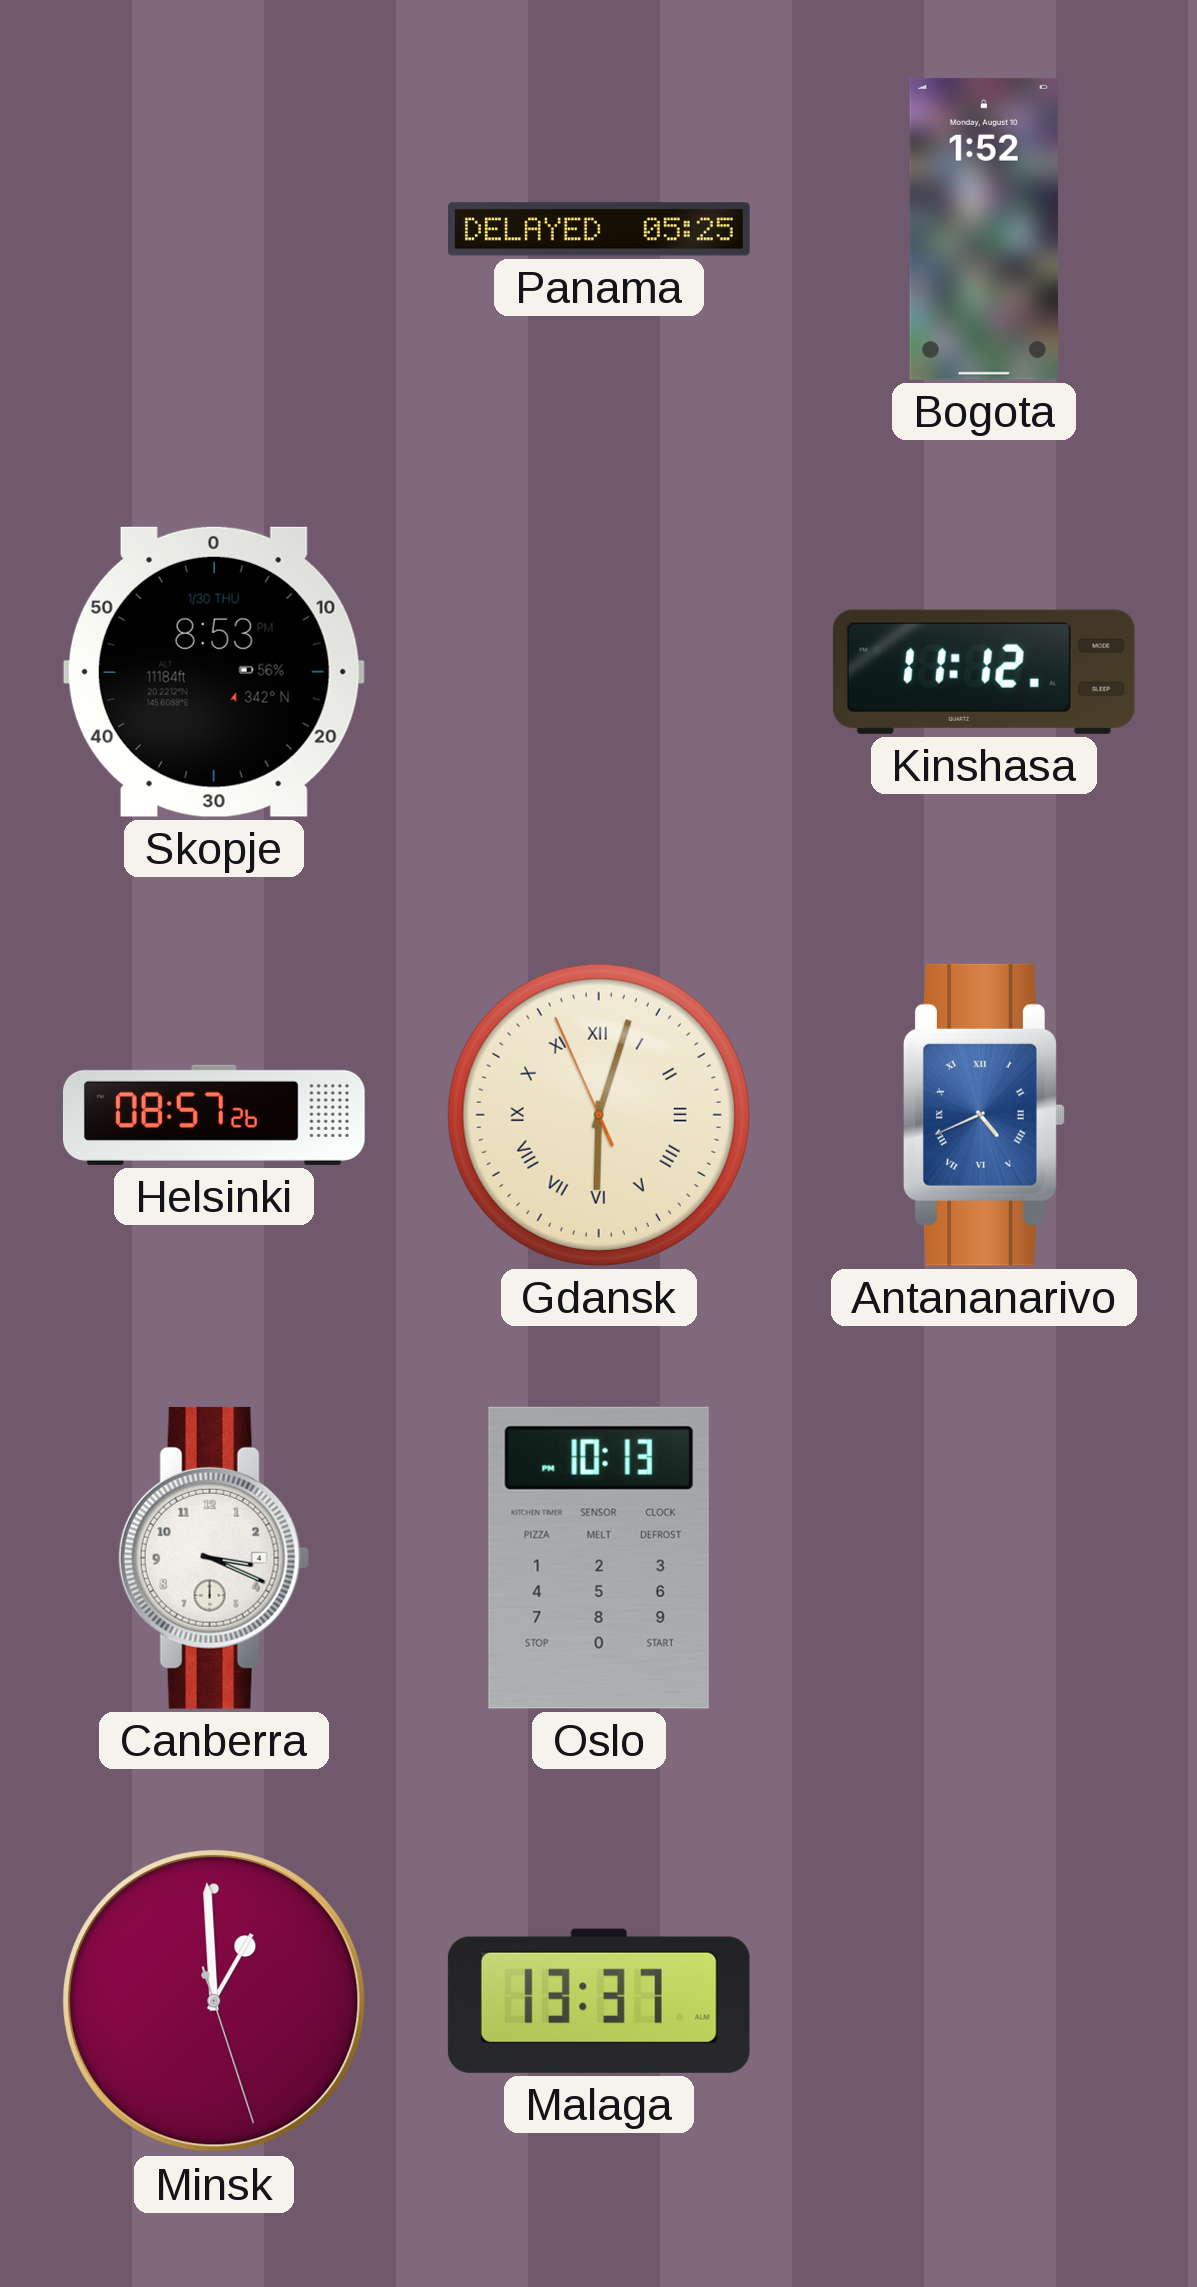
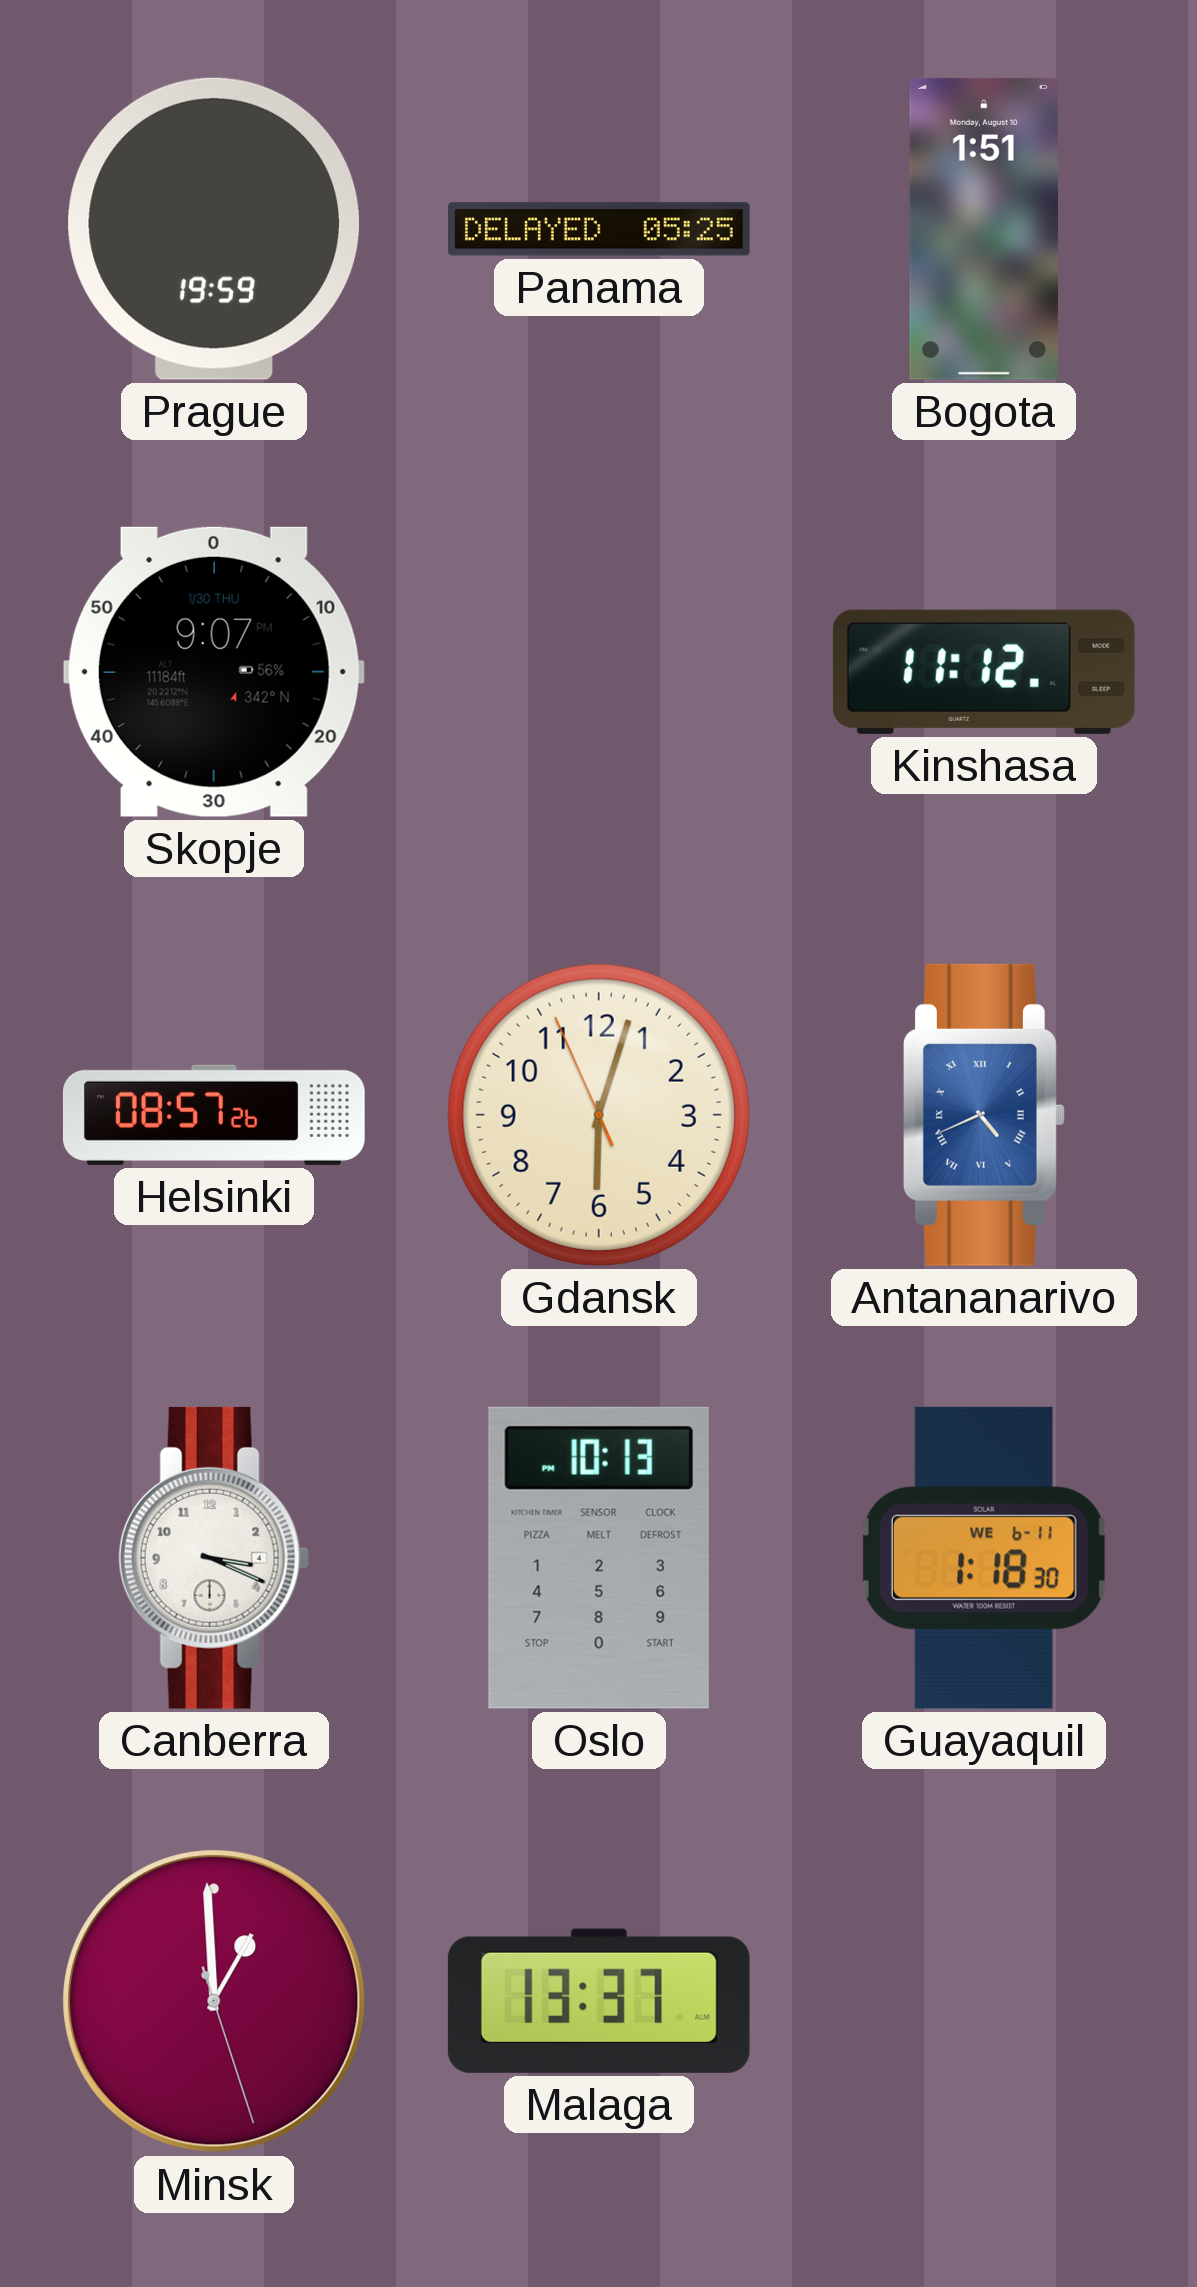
Prague: none -> 19:59
Bogota: 1:52 -> 1:51
Skopje: 8:53 -> 9:07
Gdansk numerals: Roman -> Arabic
Guayaquil: none -> 1:18
